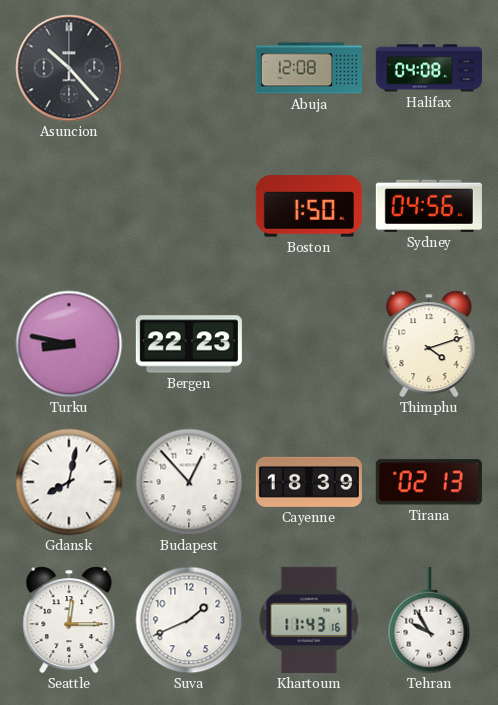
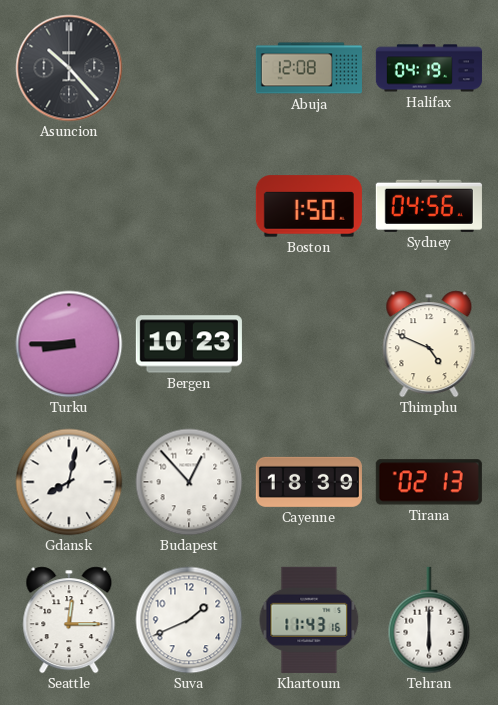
Halifax: 04:08 -> 04:19
Turku: 8:47 -> 8:45
Bergen: 22:23 -> 10:23
Thimphu: 4:12 -> 4:49
Tehran: 9:55 -> 6:00
